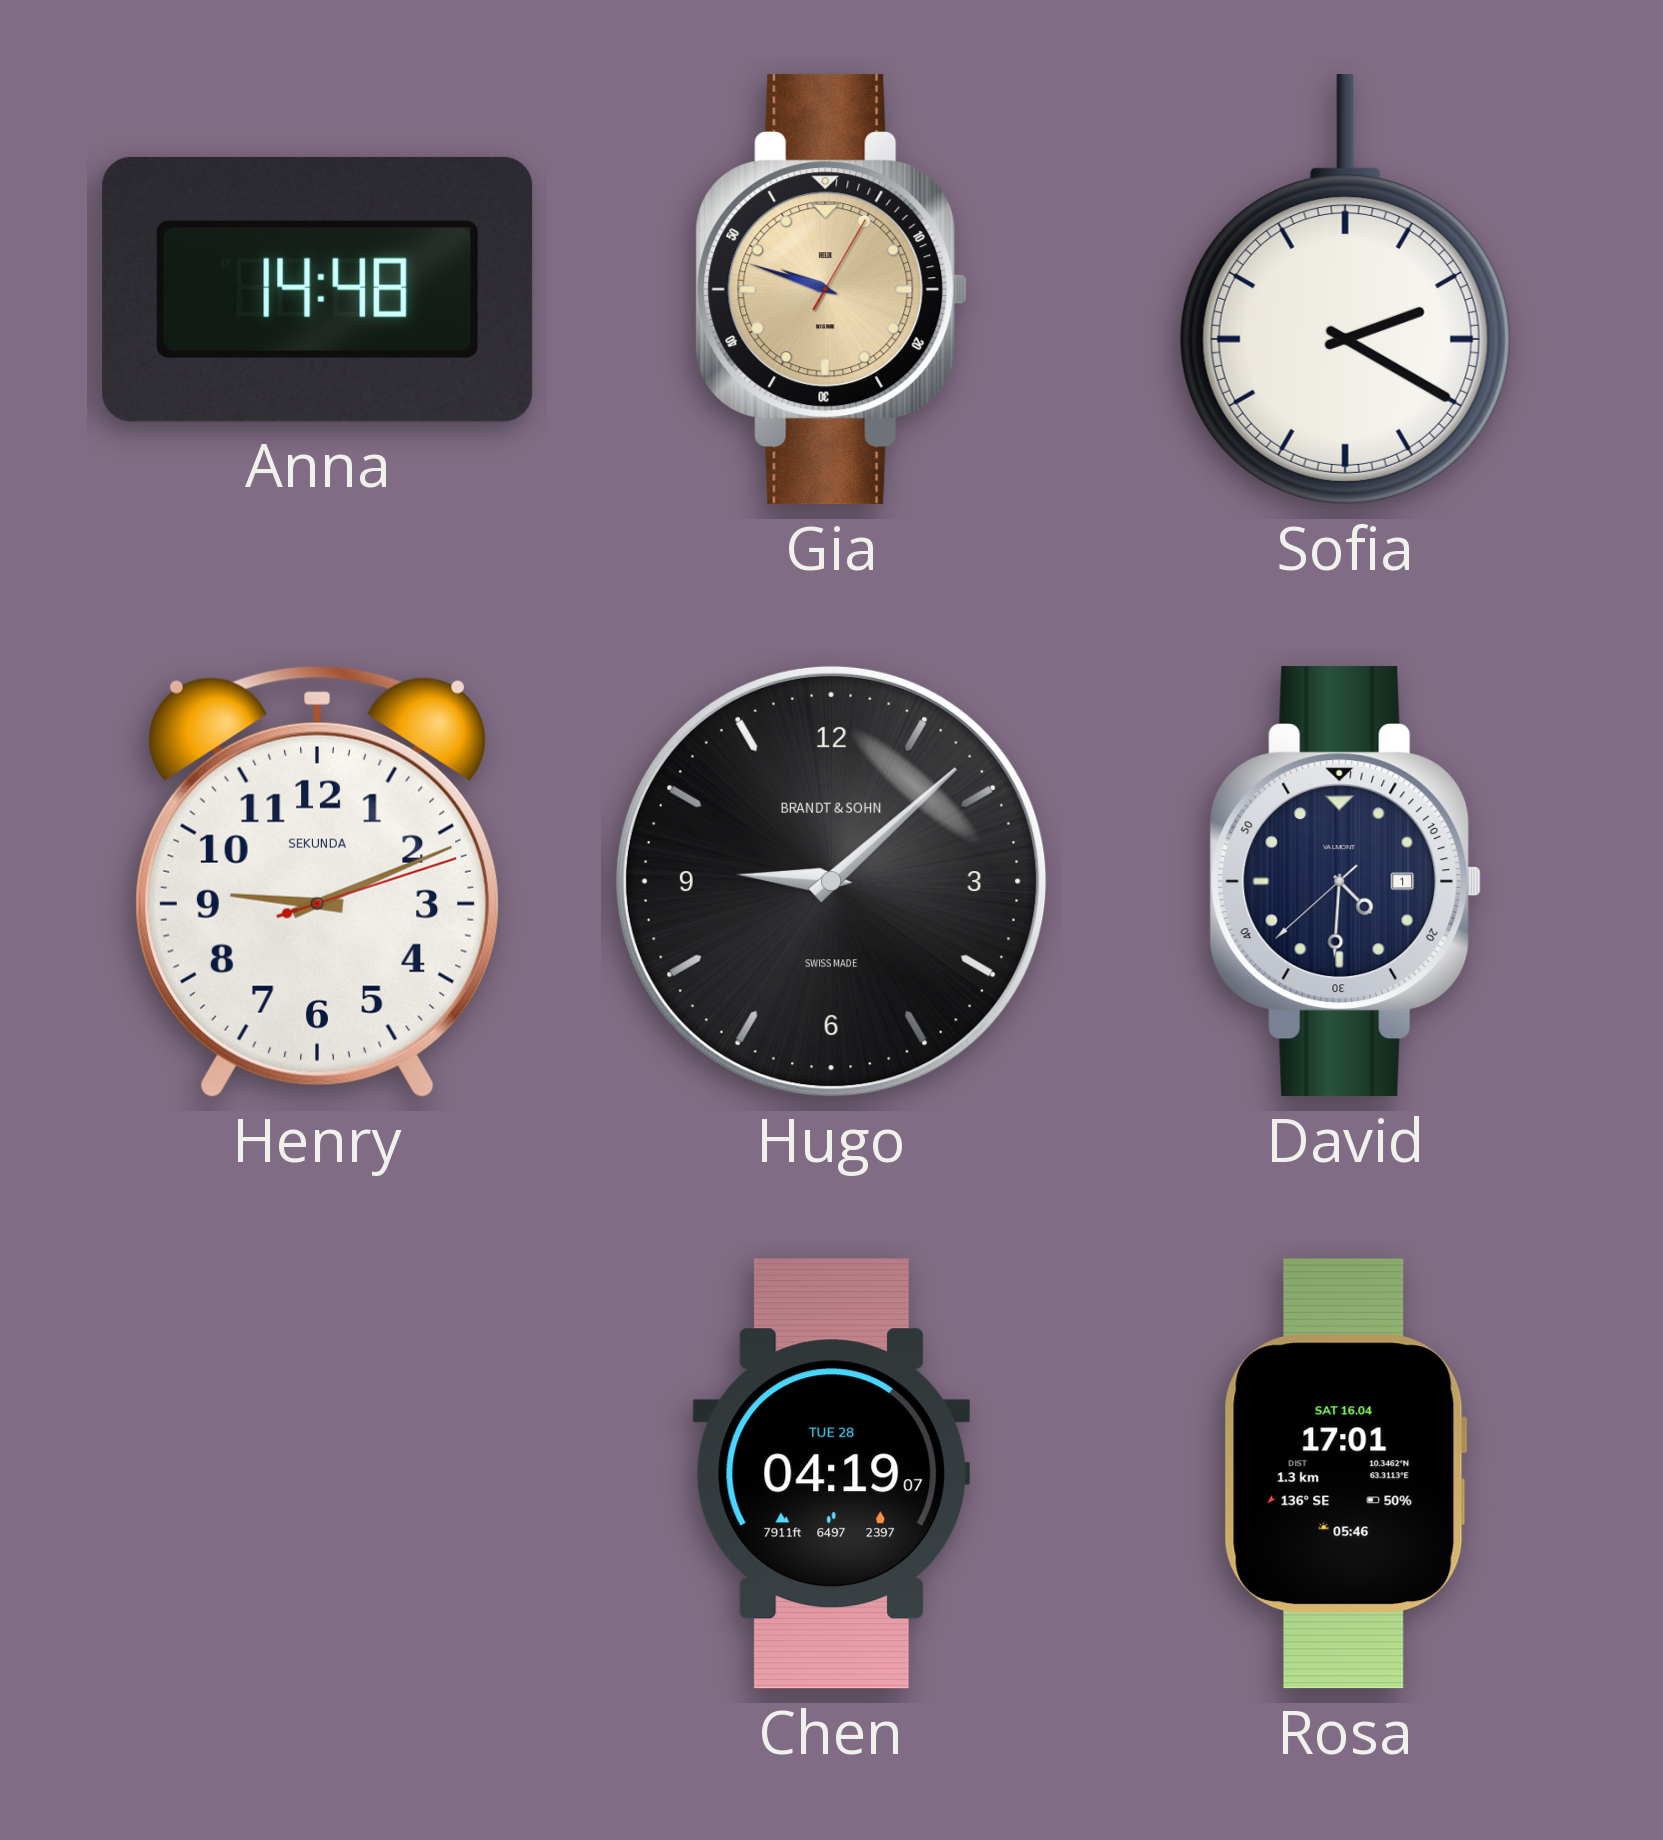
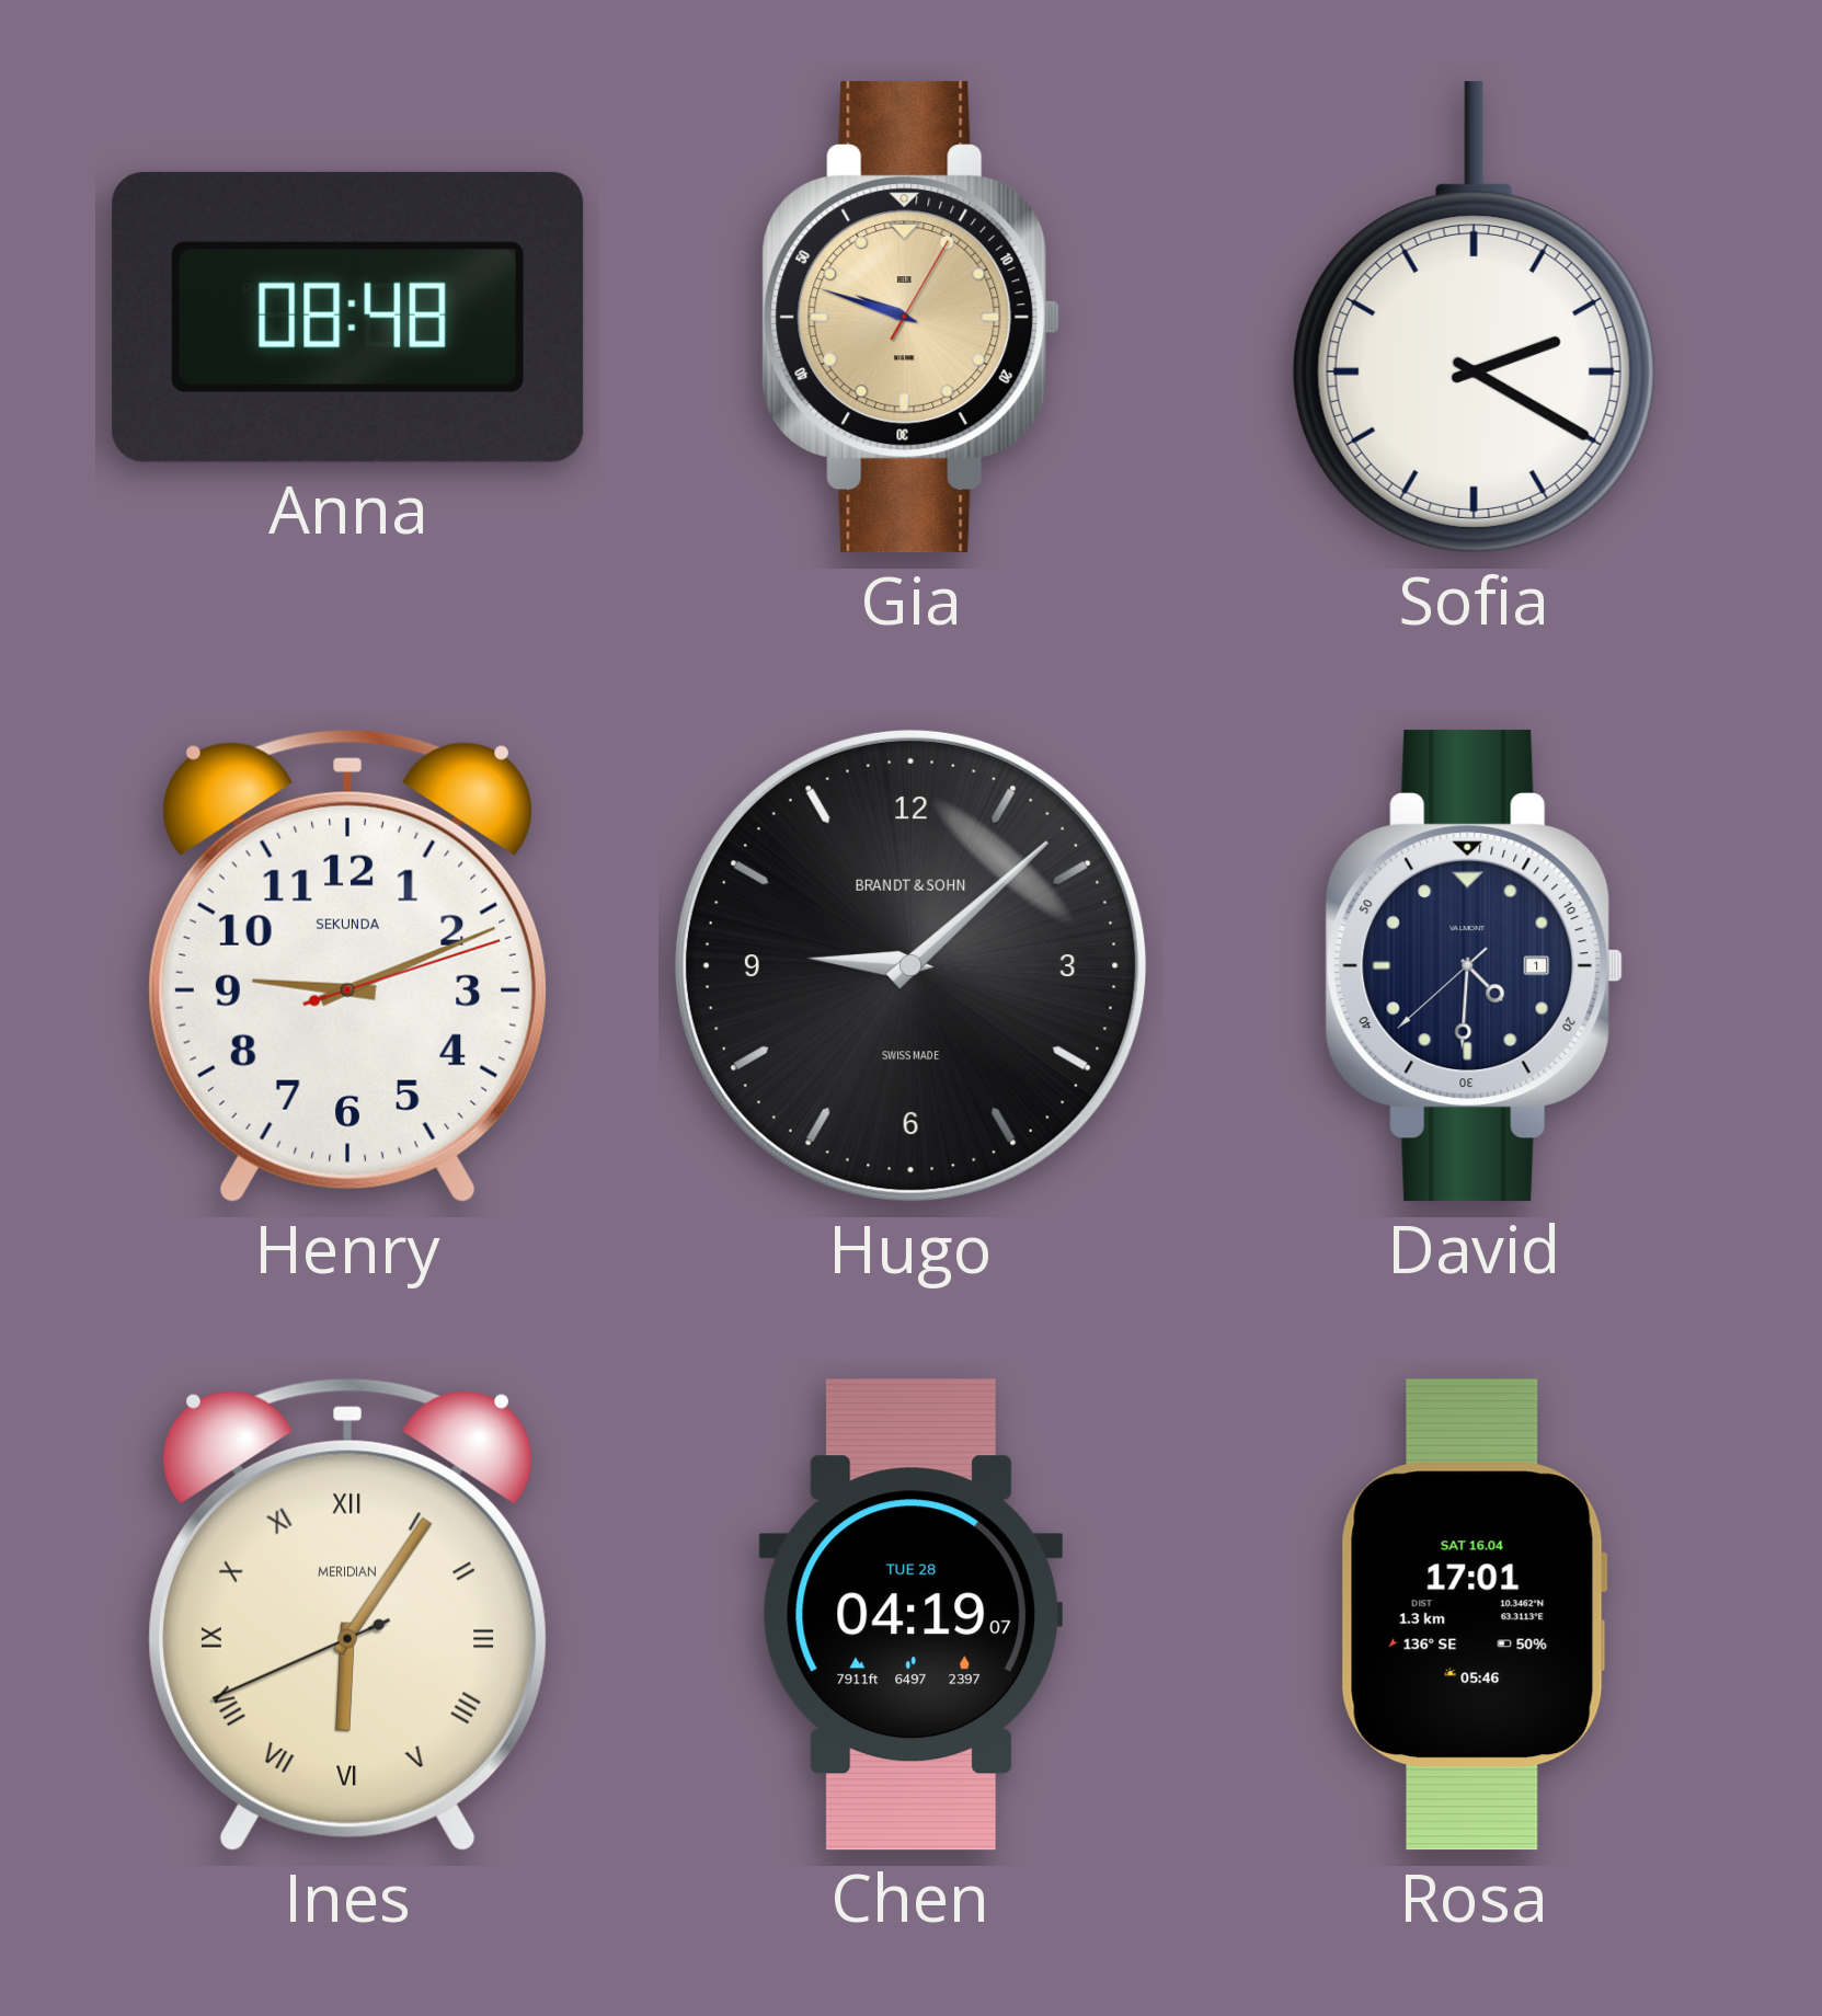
Anna: 14:48 -> 08:48
Ines: none -> 6:05
